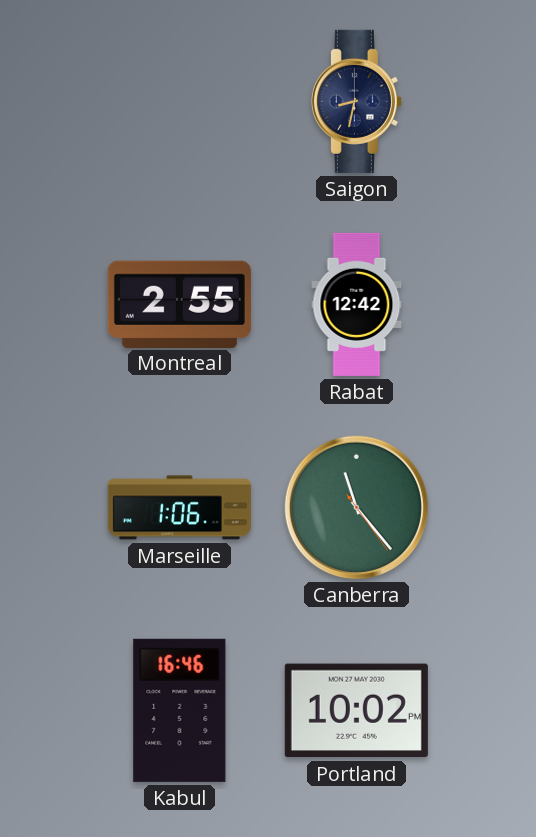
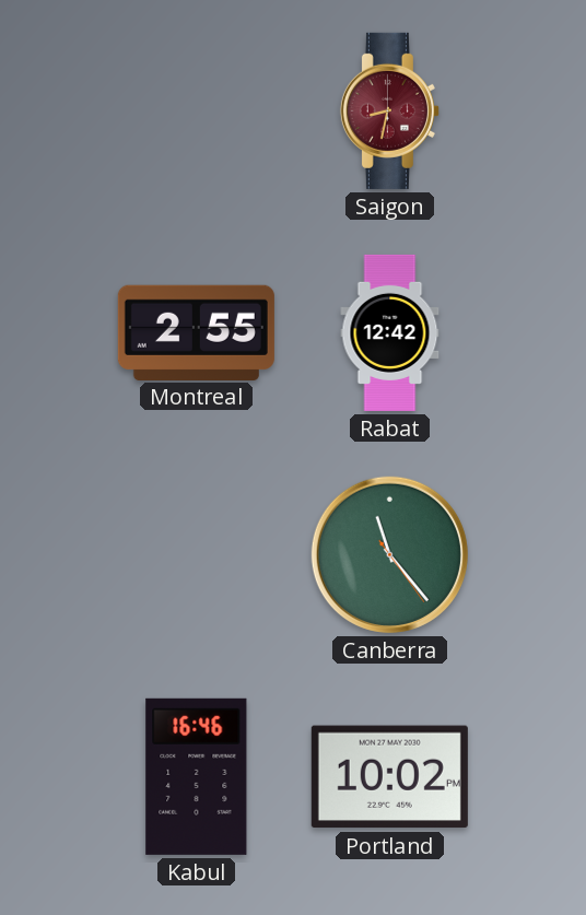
Saigon dial: navy -> burgundy
Marseille: 1:06 -> none
